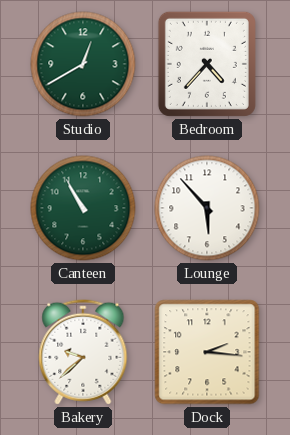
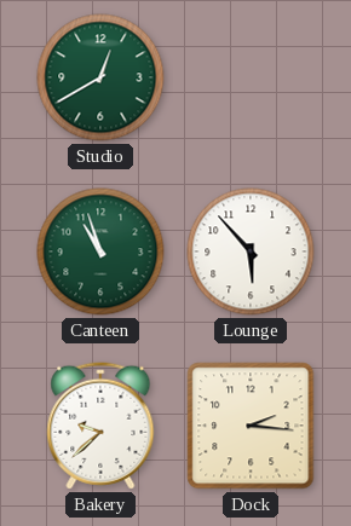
Bedroom: 4:37 -> none
Canteen: 10:55 -> 10:57
